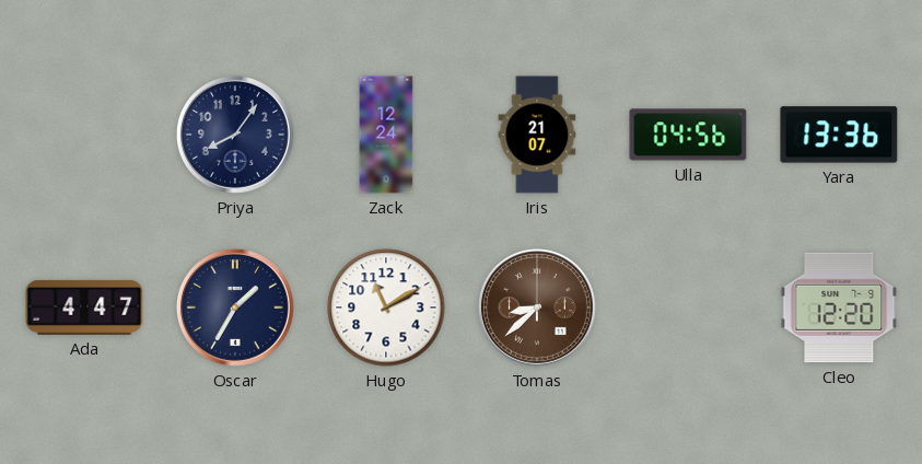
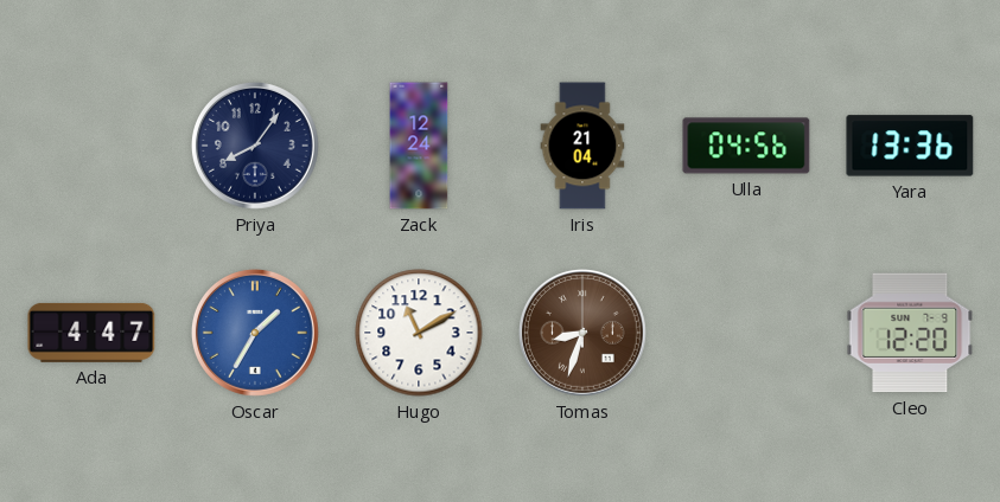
Iris: 21:07 -> 21:04
Oscar dial: navy -> blue
Tomas: 8:38 -> 8:33
